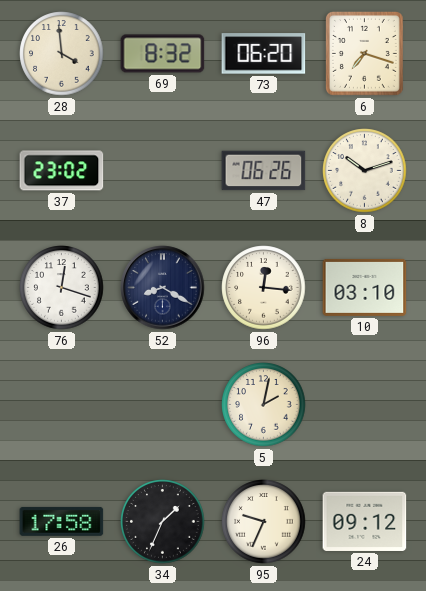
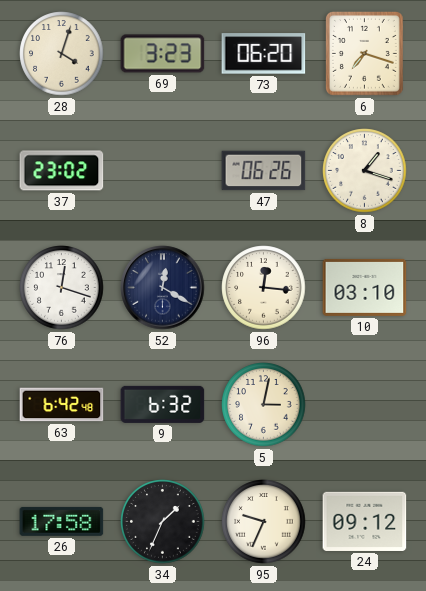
28: 3:59 -> 4:03
69: 8:32 -> 3:23
8: 10:12 -> 1:18
52: 8:20 -> 12:20
63: none -> 6:42
9: none -> 6:32
5: 2:02 -> 3:02
